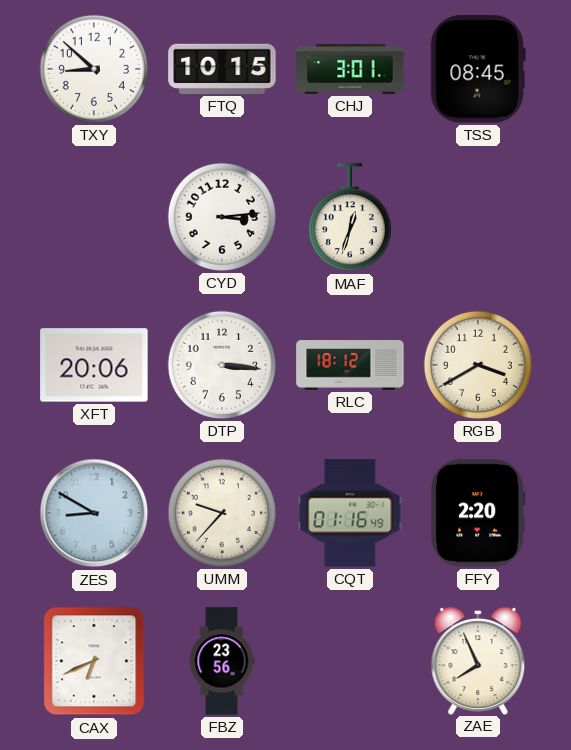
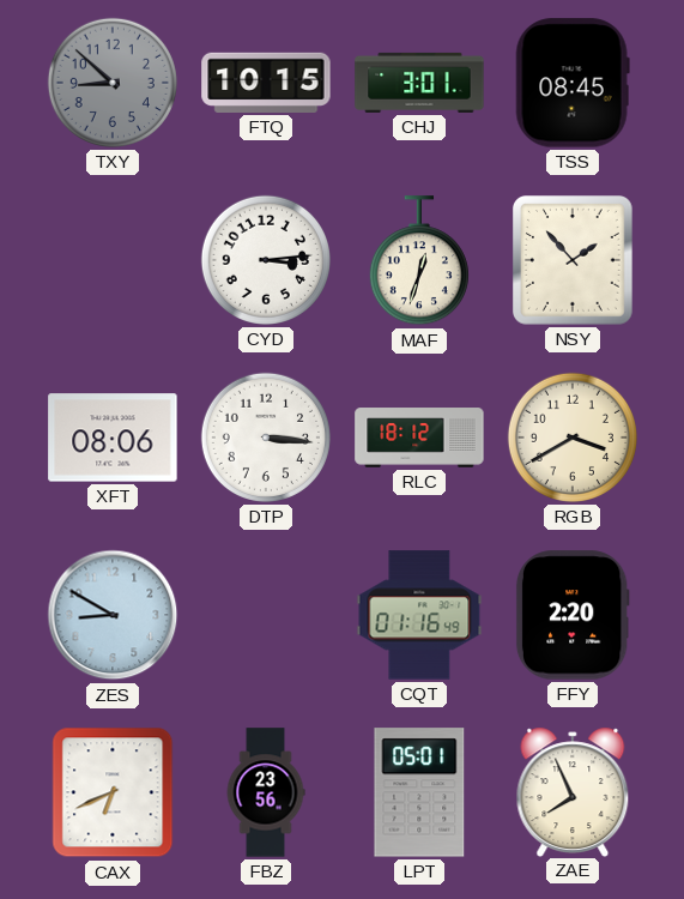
TXY dial: white -> grey
NSY: none -> 1:53
XFT: 20:06 -> 08:06
UMM: 9:37 -> none
LPT: none -> 05:01
